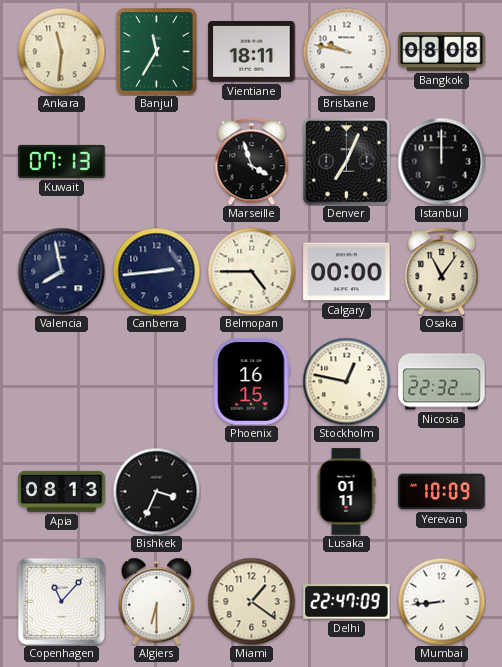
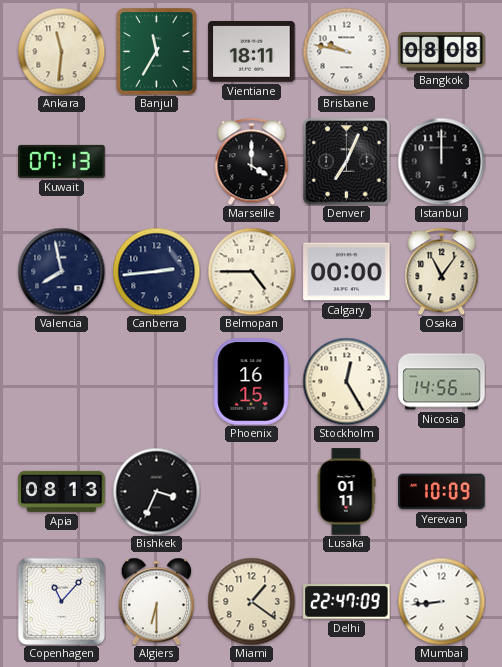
Marseille: 3:57 -> 4:00
Stockholm: 12:47 -> 12:25
Nicosia: 22:32 -> 14:56
